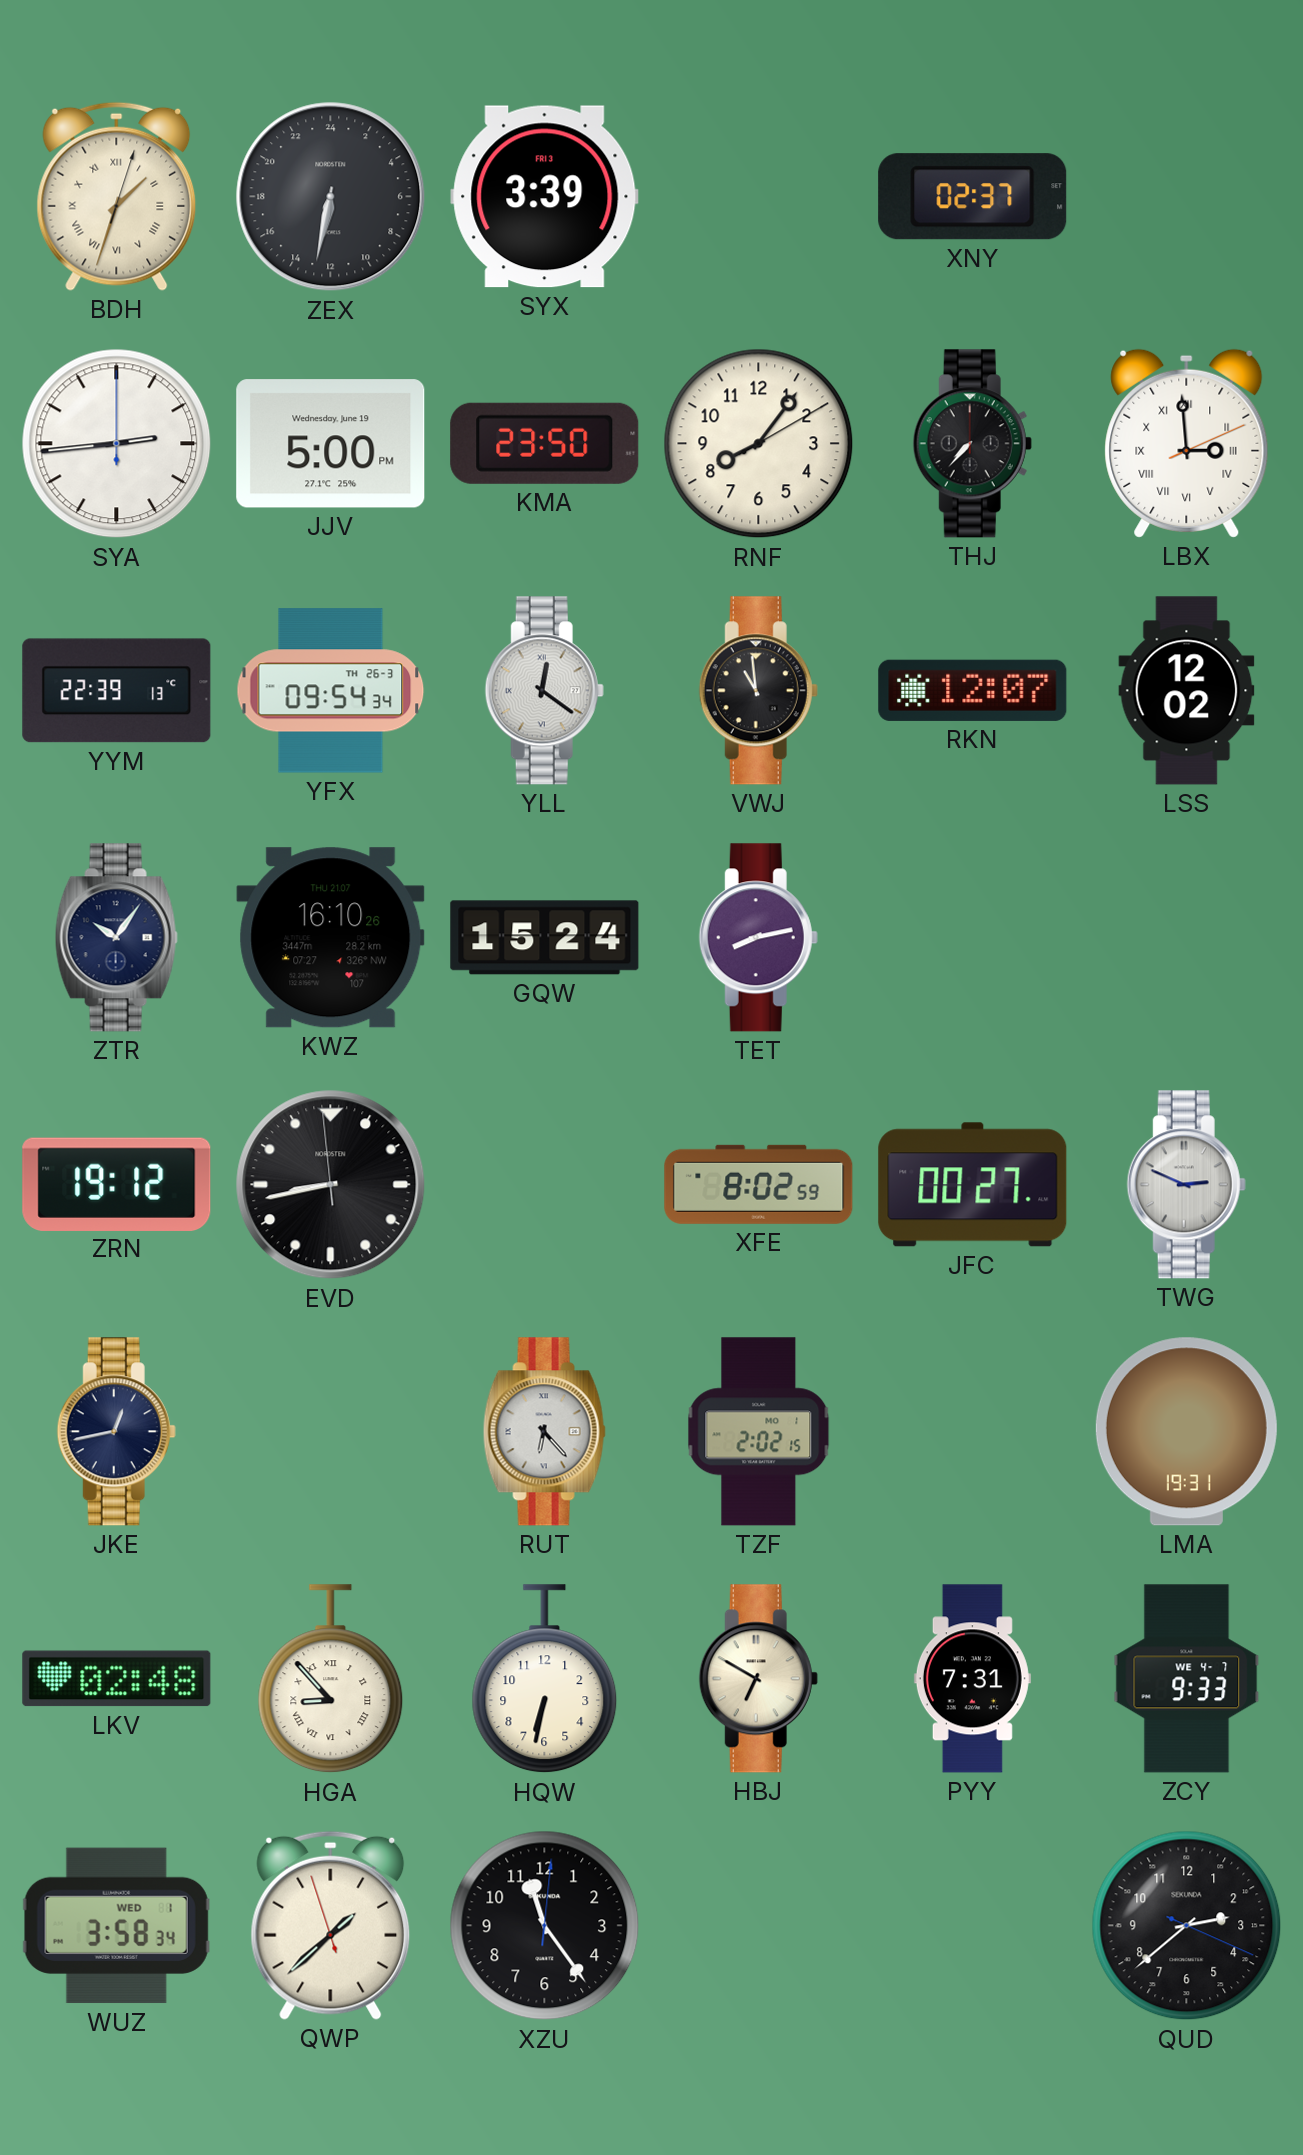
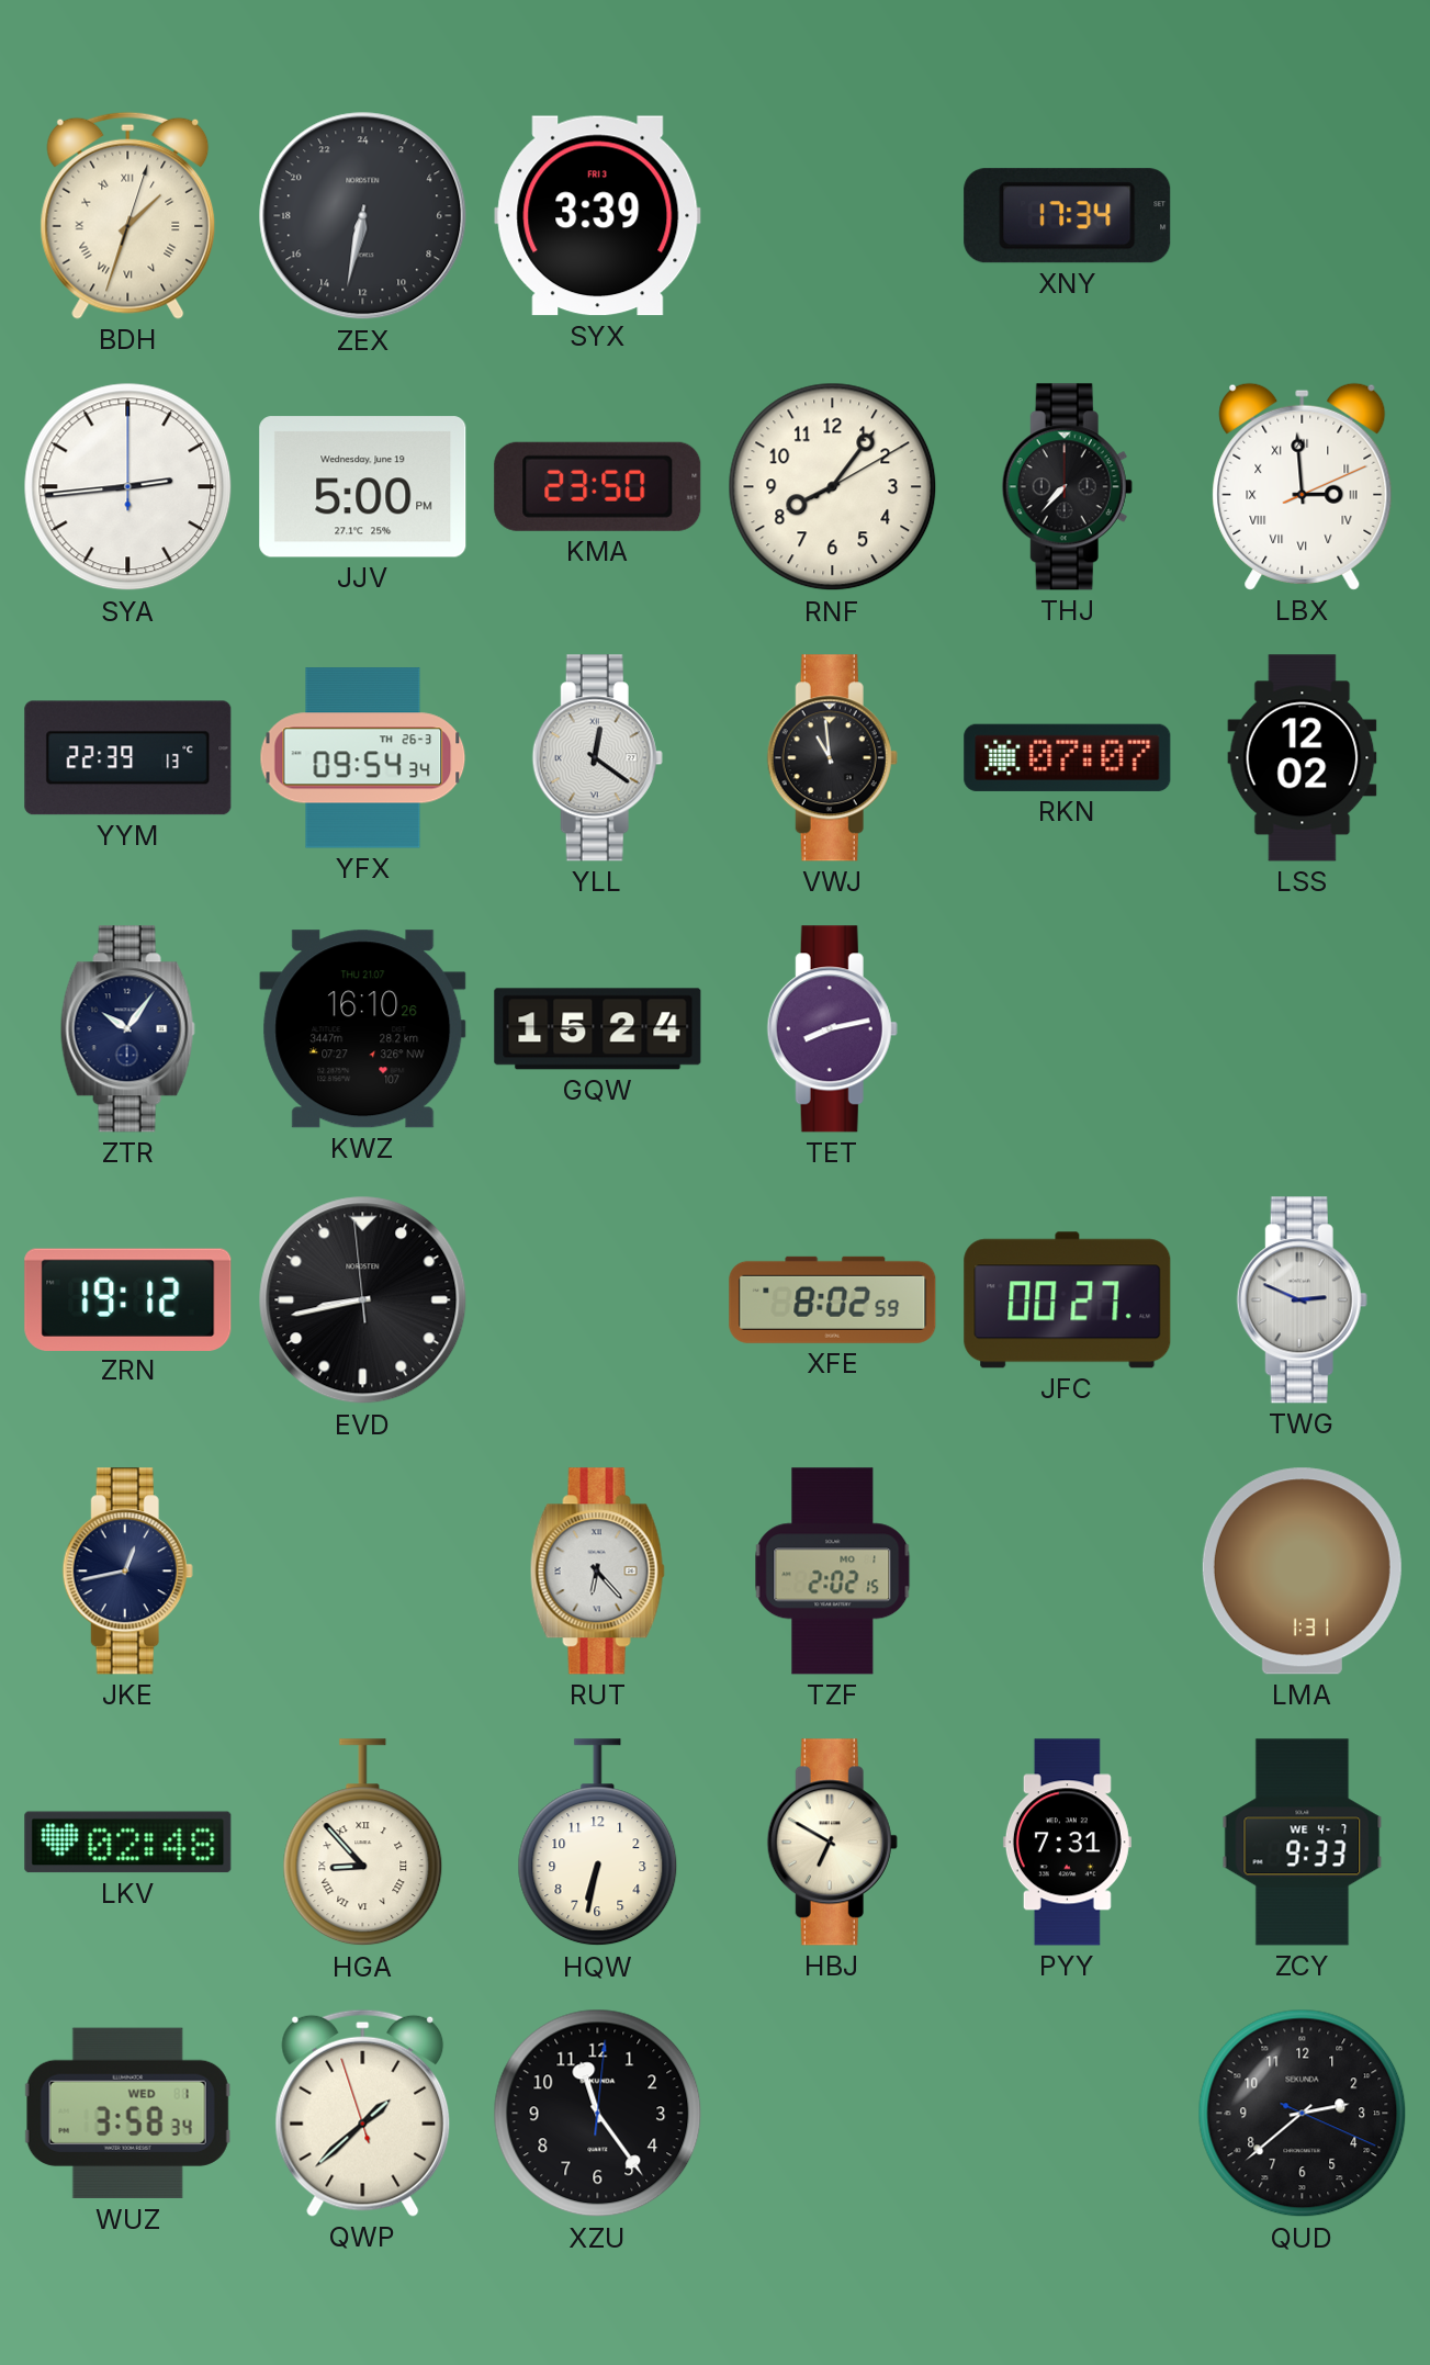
XNY: 02:37 -> 17:34
RKN: 12:07 -> 07:07
LMA: 19:31 -> 1:31
